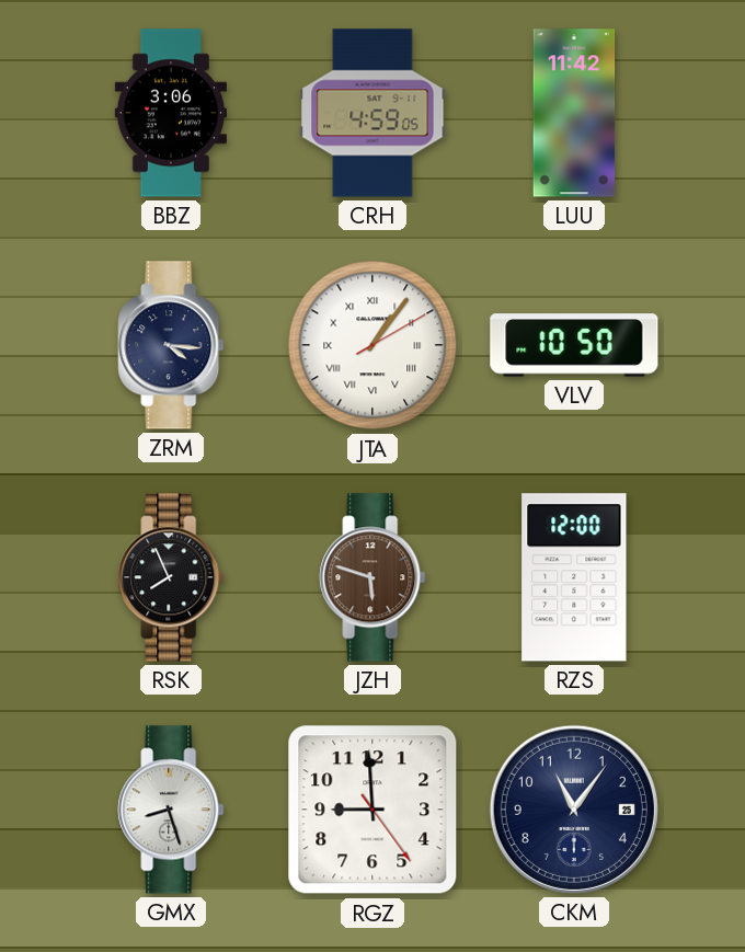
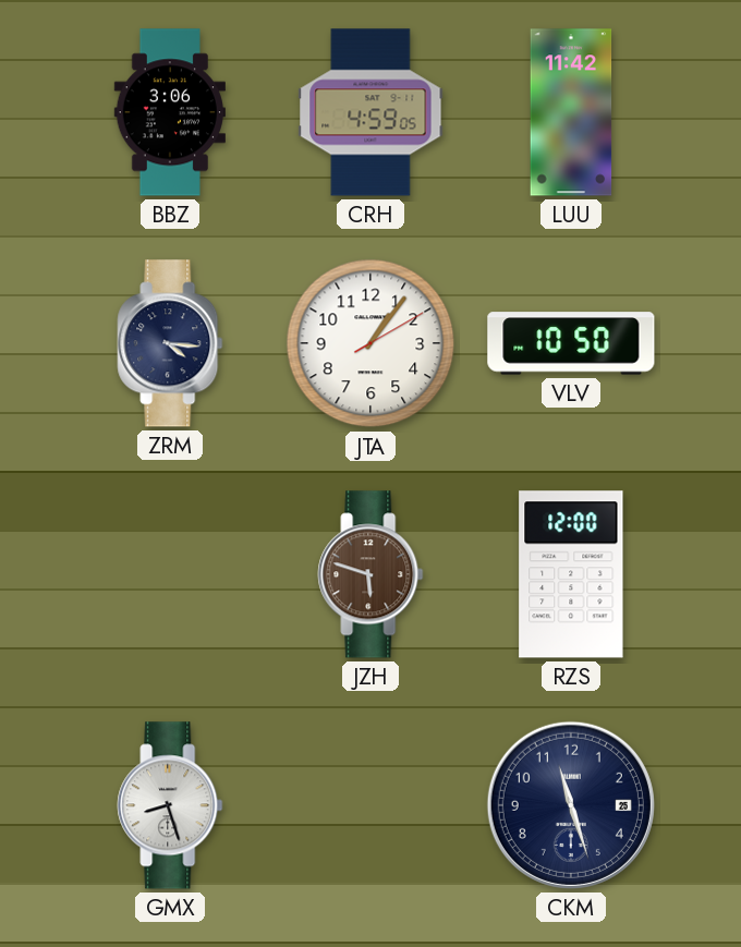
JTA numerals: Roman -> Arabic
RSK: 7:56 -> none
RGZ: 8:59 -> none
CKM: 11:06 -> 11:27
